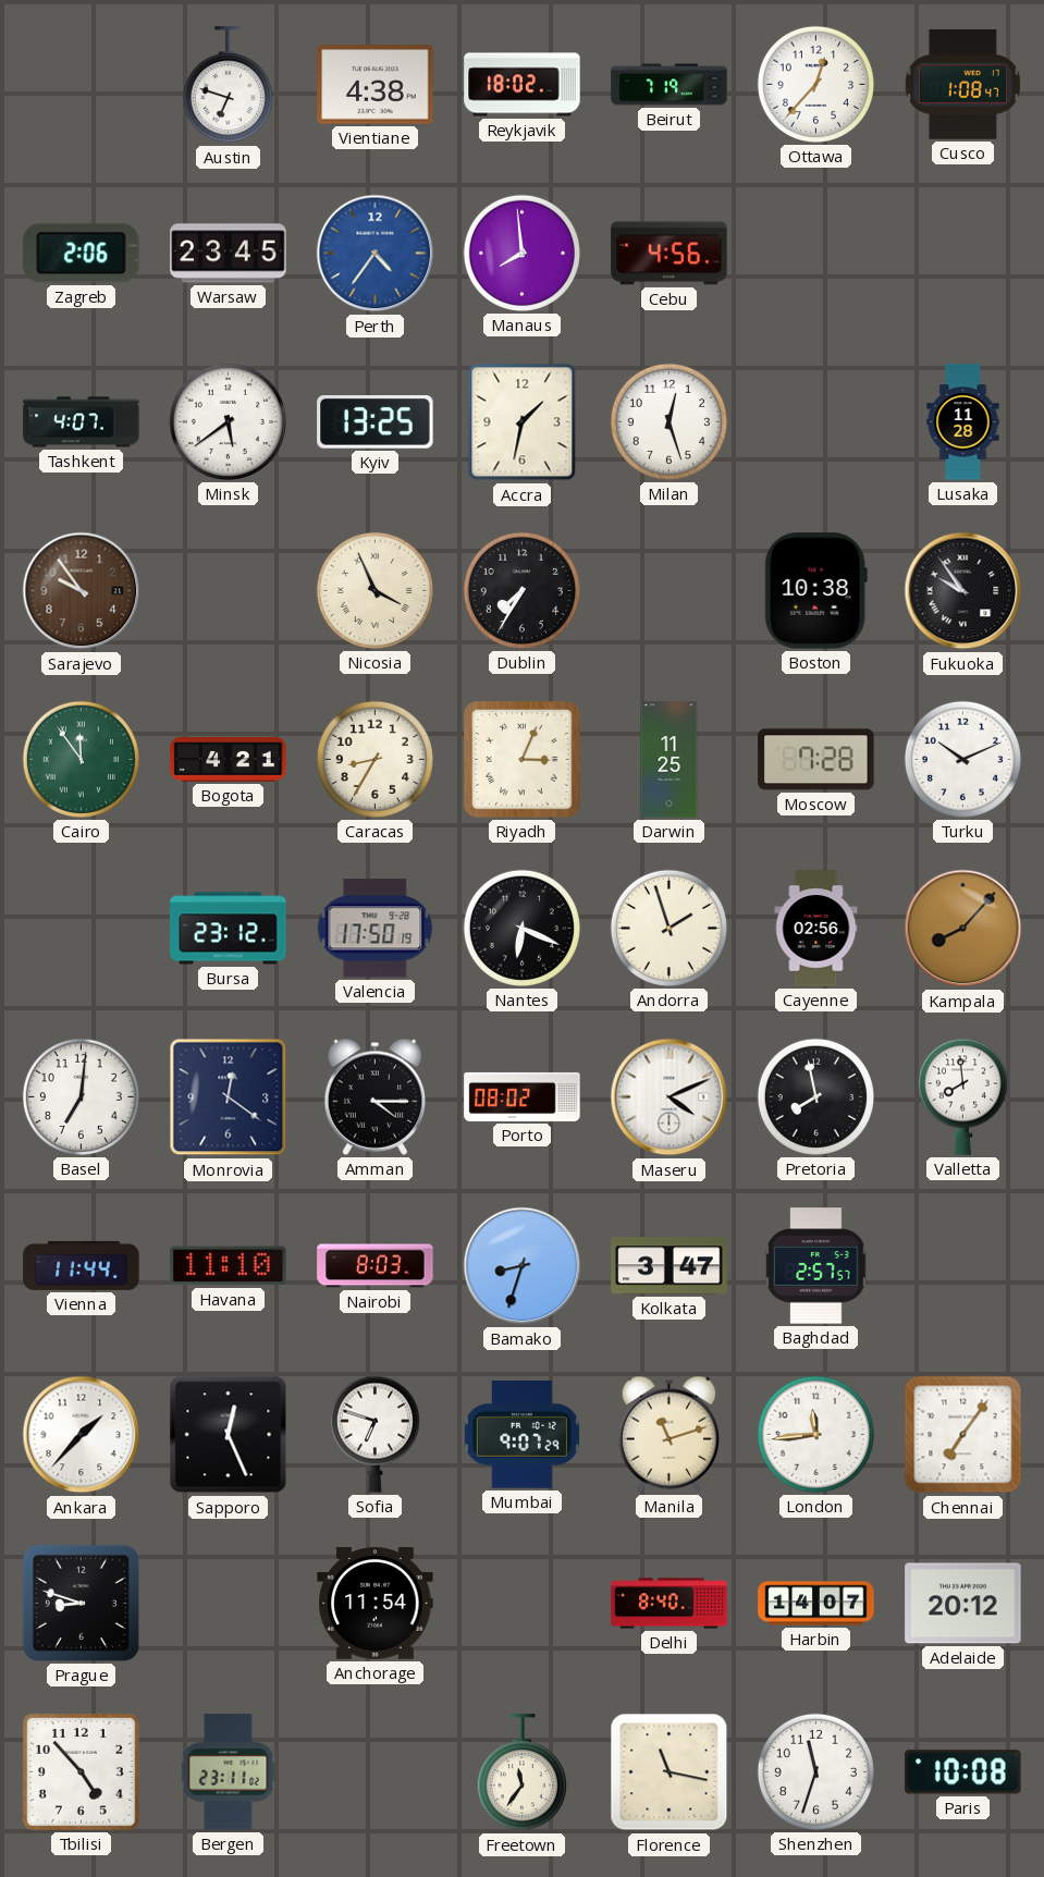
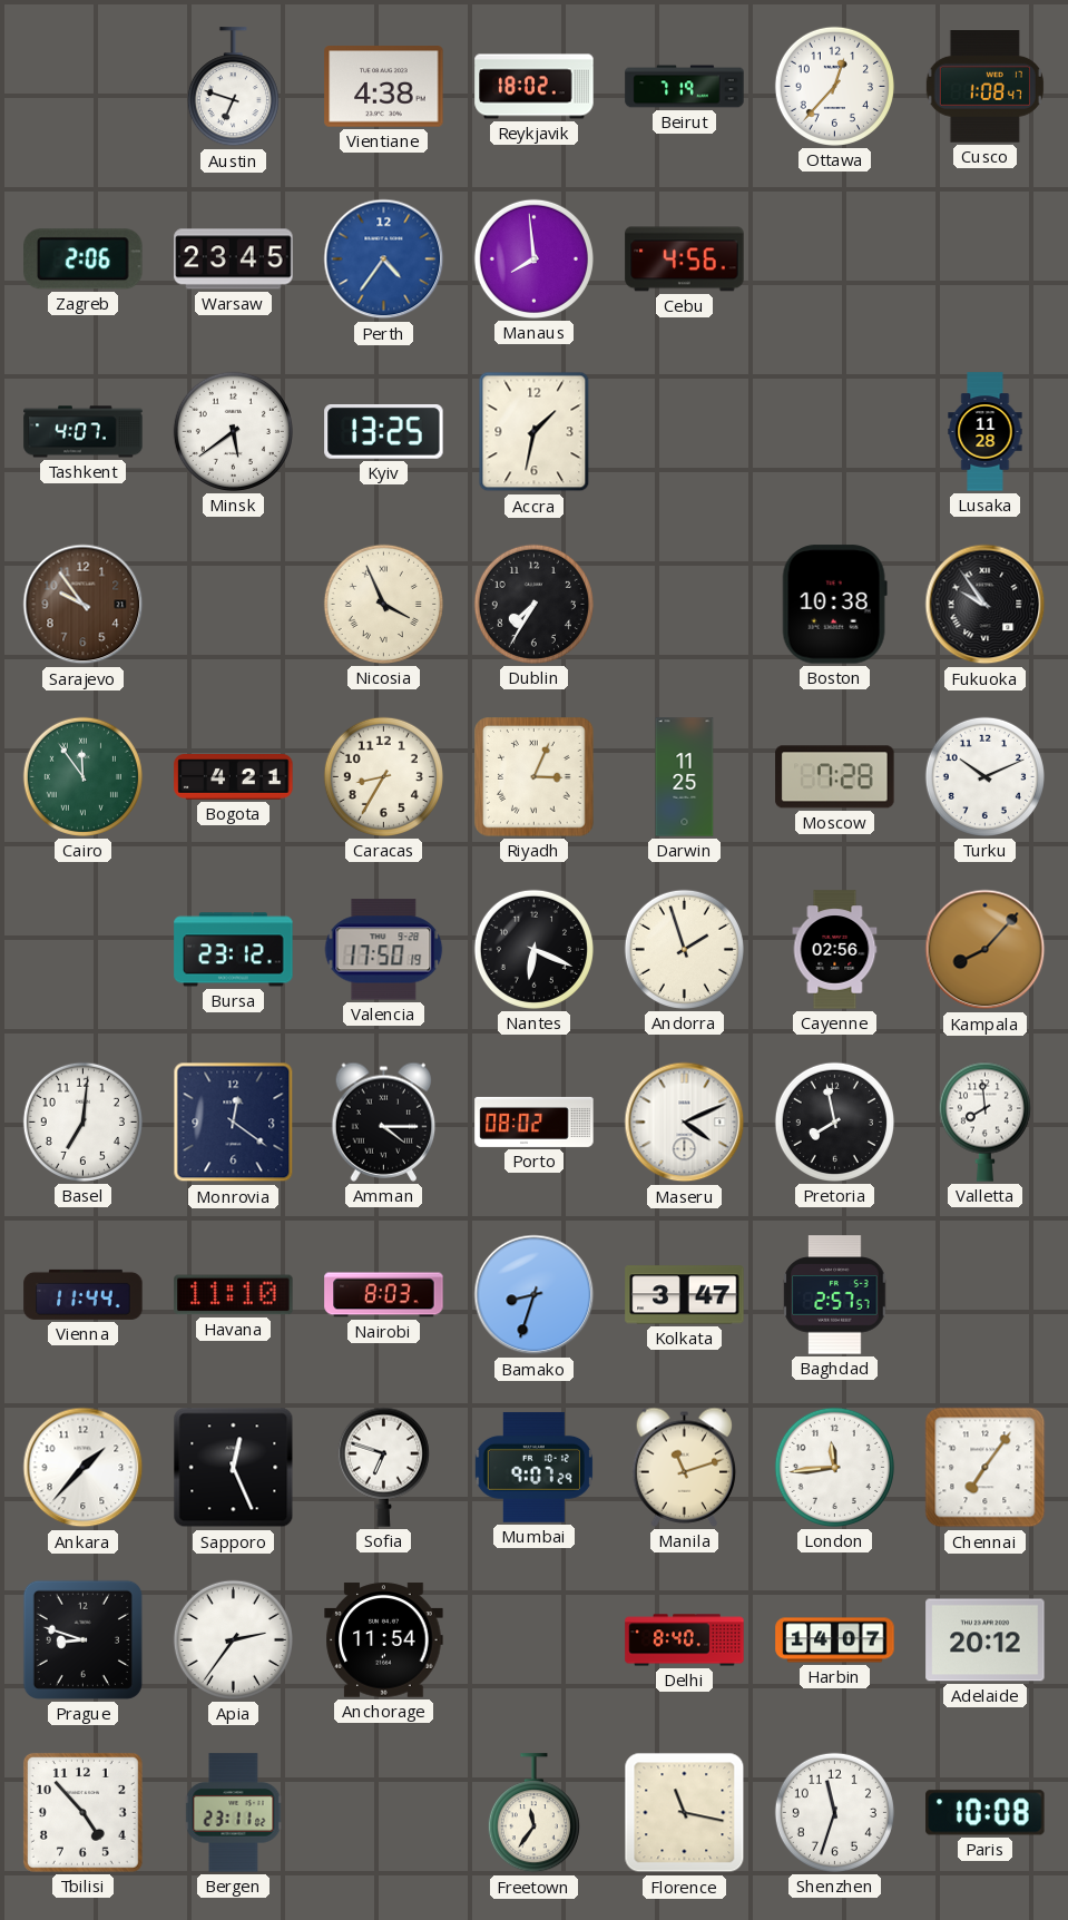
Milan: 12:27 -> none
Apia: none -> 2:36
